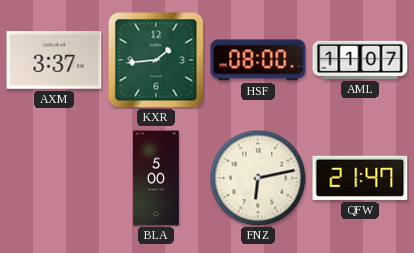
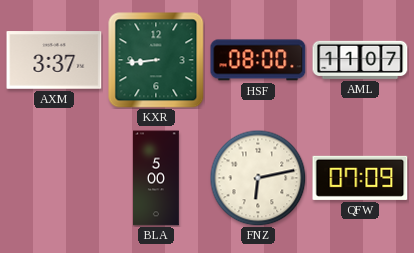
KXR: 1:44 -> 8:44
QFW: 21:47 -> 07:09
